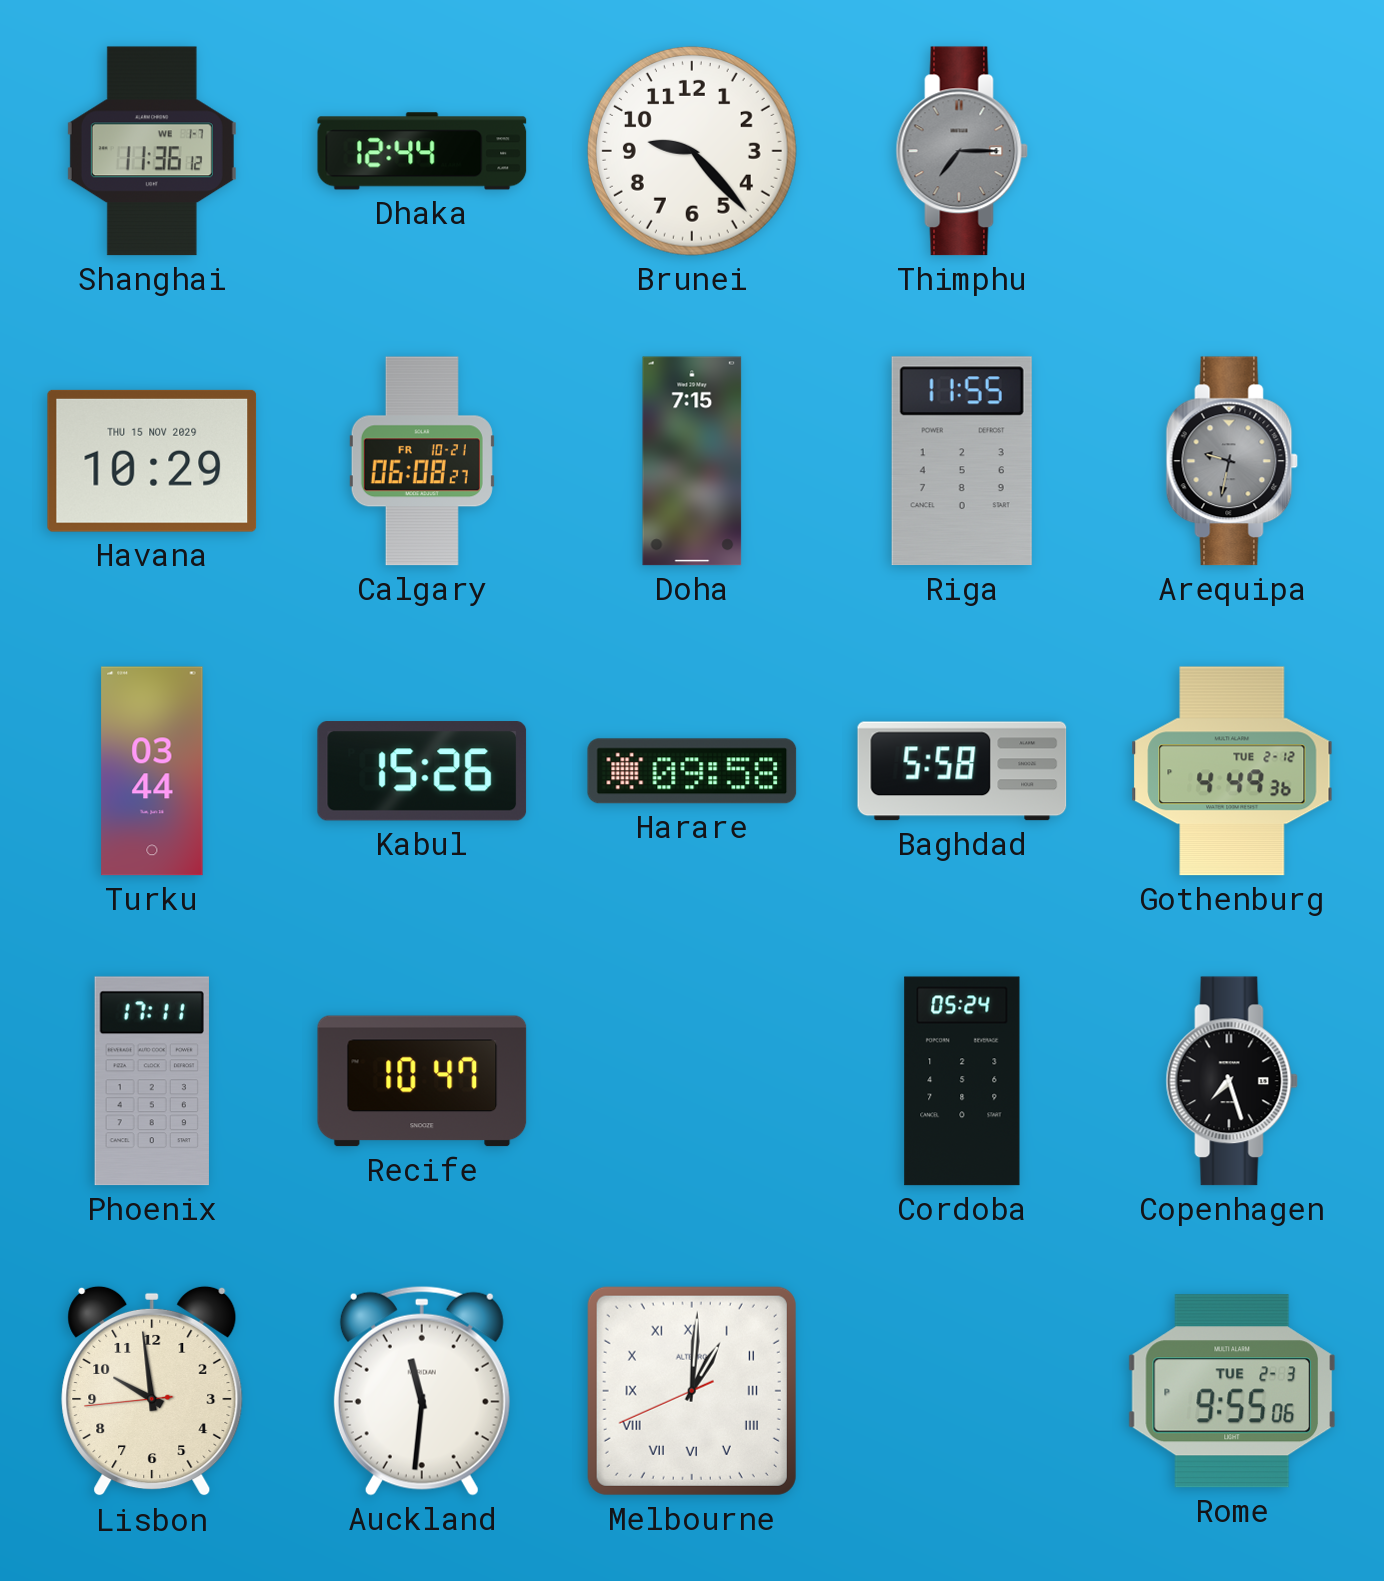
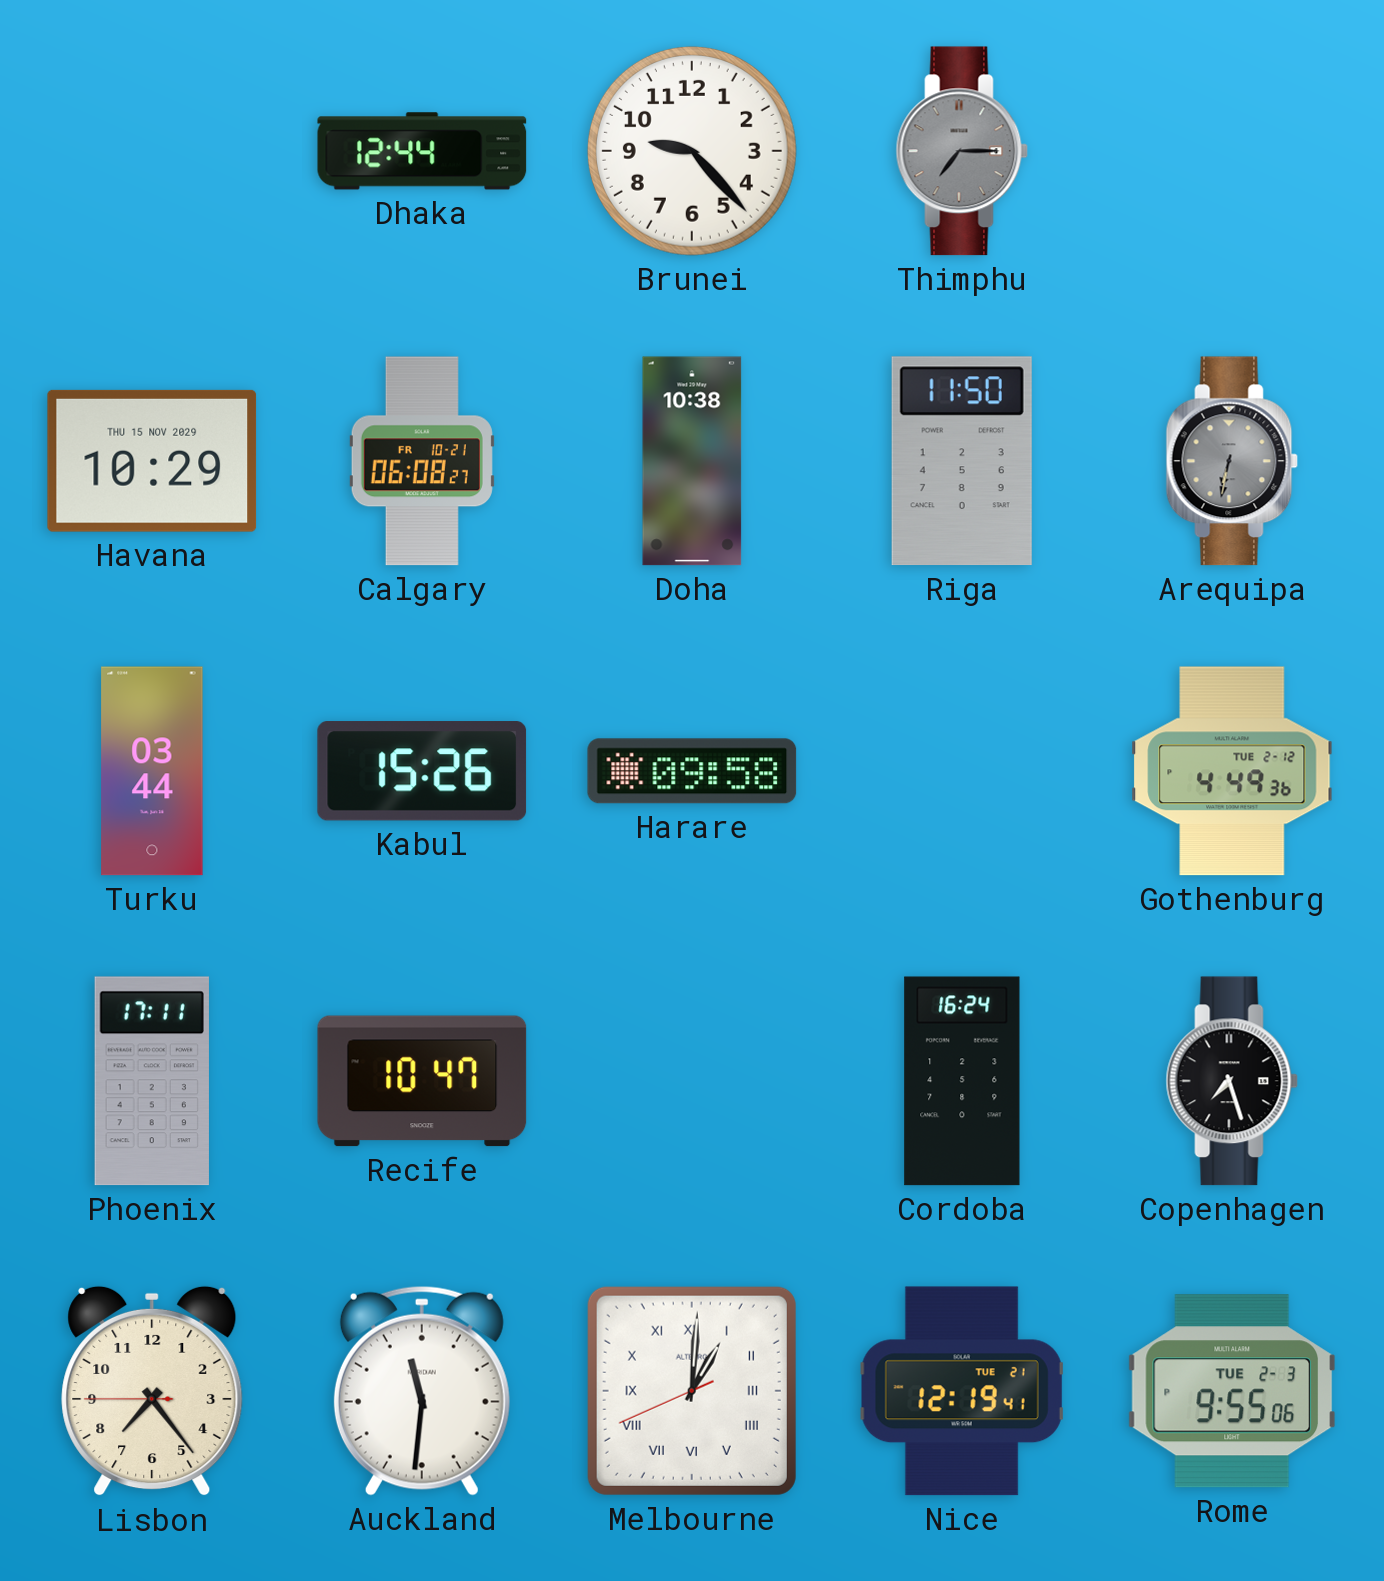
Shanghai: 11:36 -> none
Doha: 7:15 -> 10:38
Riga: 11:55 -> 11:50
Arequipa: 9:32 -> 6:32
Baghdad: 5:58 -> none
Cordoba: 05:24 -> 16:24
Lisbon: 9:58 -> 7:23
Nice: none -> 12:19
